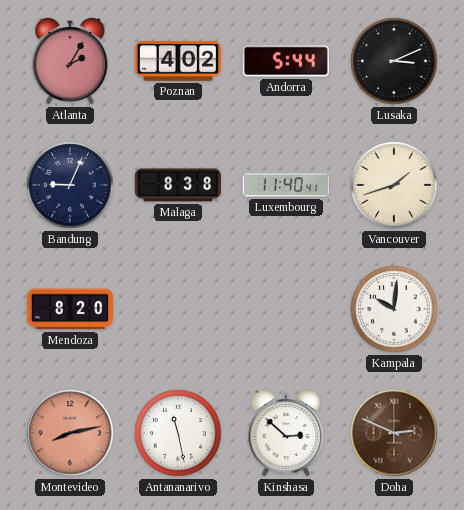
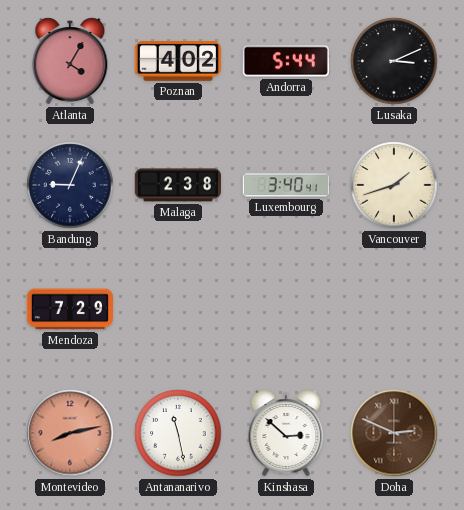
Atlanta: 2:05 -> 4:05
Malaga: 8:38 -> 2:38
Luxembourg: 11:40 -> 3:40
Mendoza: 8:20 -> 7:29
Kampala: 10:01 -> none
